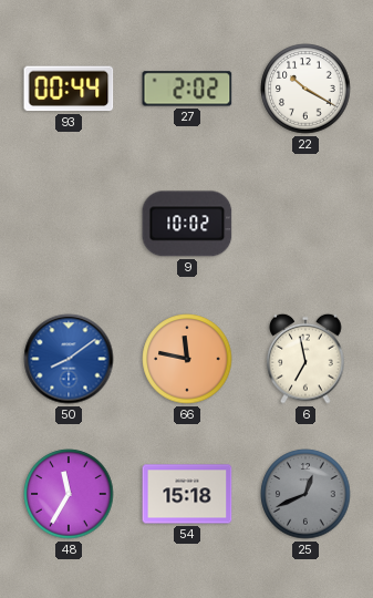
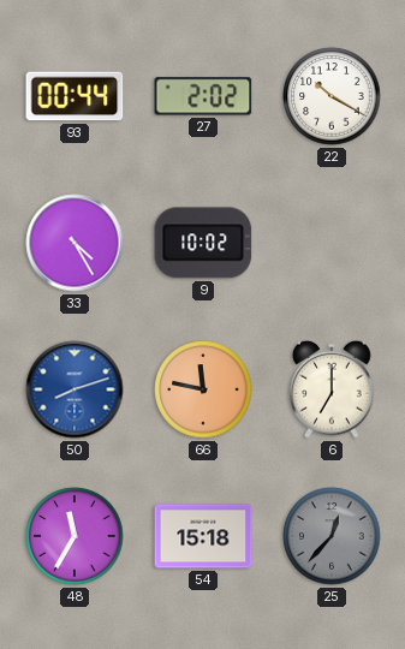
33: none -> 4:25
50: 8:09 -> 8:12
6: 6:58 -> 7:00
25: 12:41 -> 12:37
